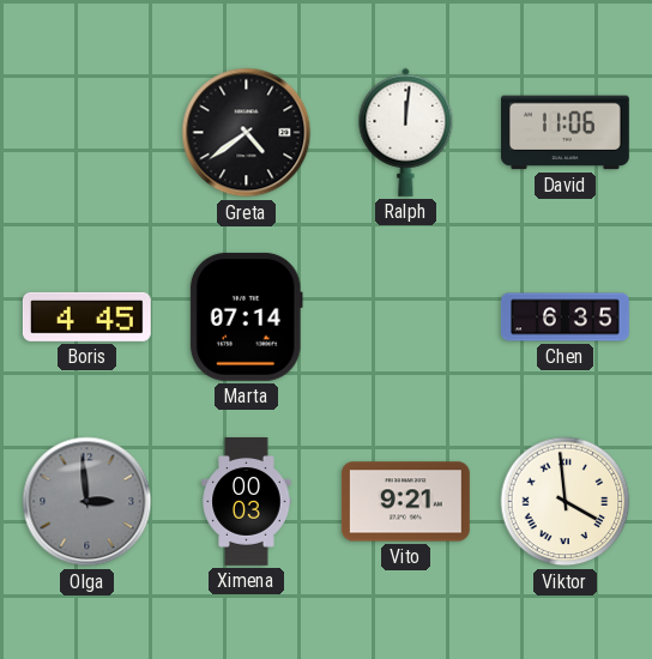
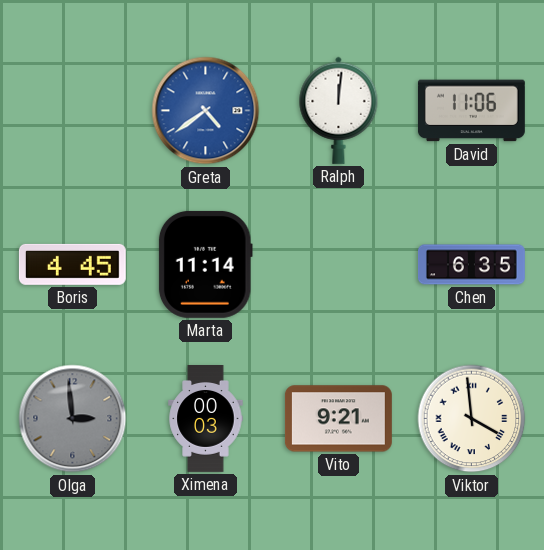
Greta dial: black -> blue
Marta: 07:14 -> 11:14
